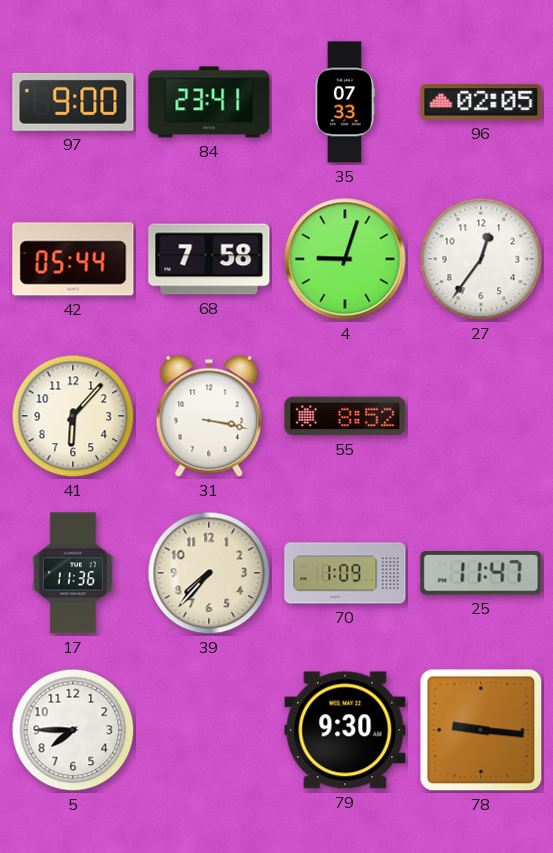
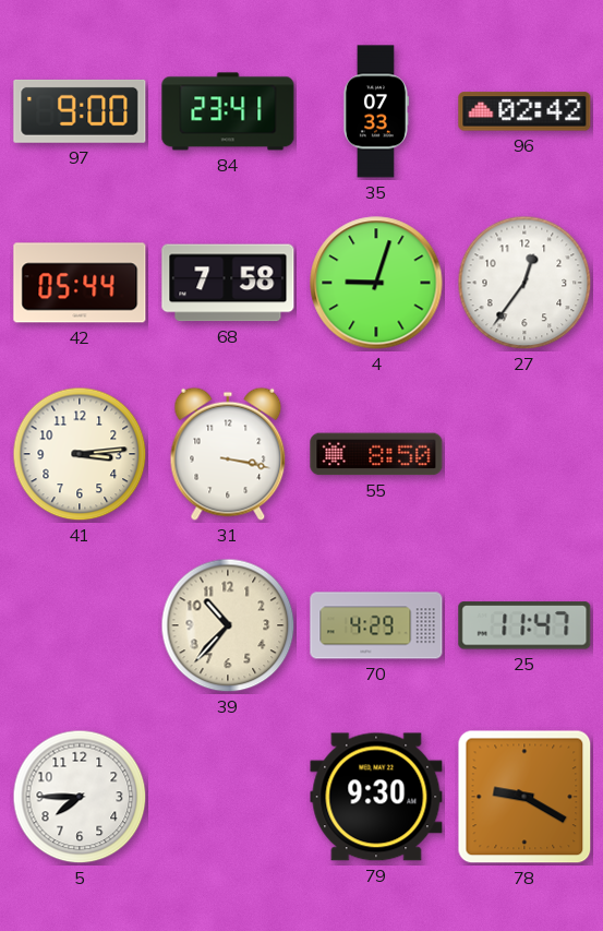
96: 02:05 -> 02:42
41: 6:07 -> 3:14
55: 8:52 -> 8:50
17: 11:36 -> none
39: 7:37 -> 10:37
70: 1:09 -> 4:29
78: 9:16 -> 9:20
